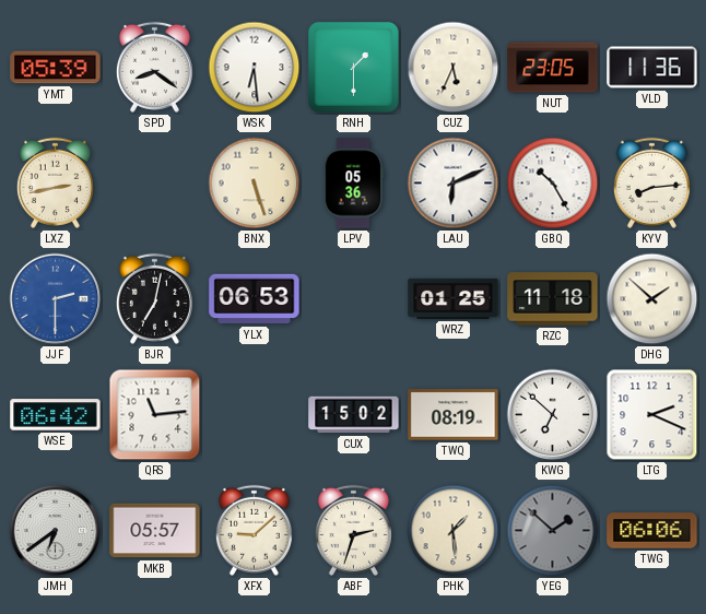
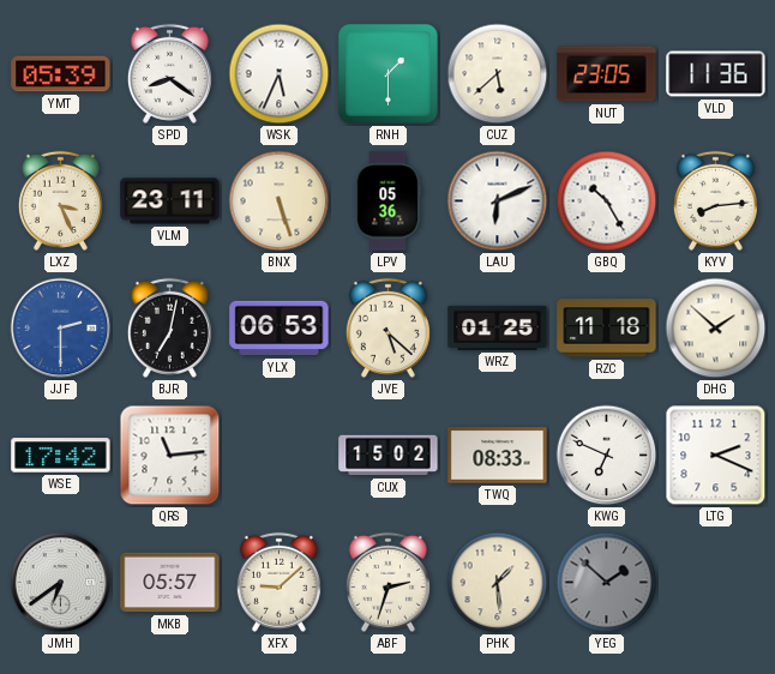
WSK: 6:29 -> 5:34
CUZ: 5:34 -> 5:38
LXZ: 2:43 -> 3:26
VLM: none -> 23:11
JVE: none -> 5:22
WSE: 06:42 -> 17:42
TWQ: 08:19 -> 08:33
KWG: 6:52 -> 6:49
TWG: 06:06 -> none
